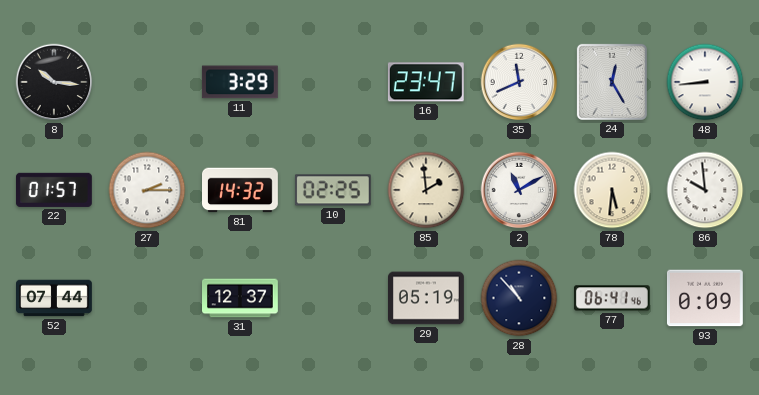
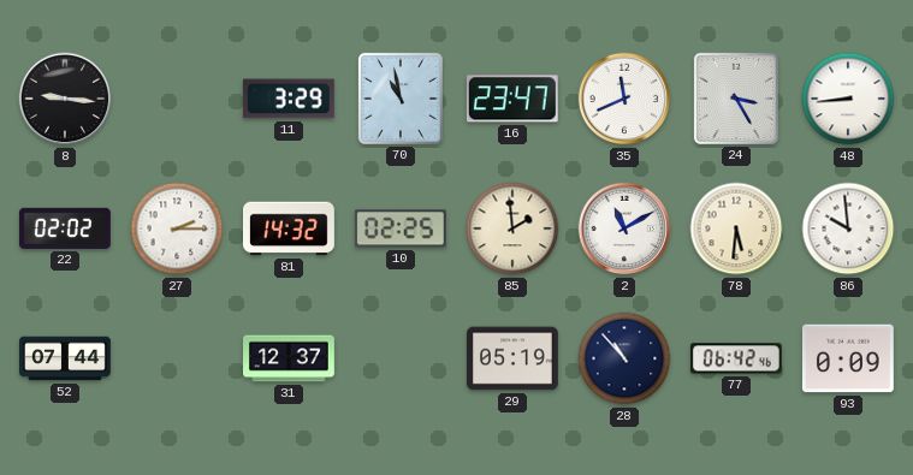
8: 10:16 -> 9:16
70: none -> 10:58
24: 12:25 -> 3:25
22: 01:57 -> 02:02
77: 06:41 -> 06:42
